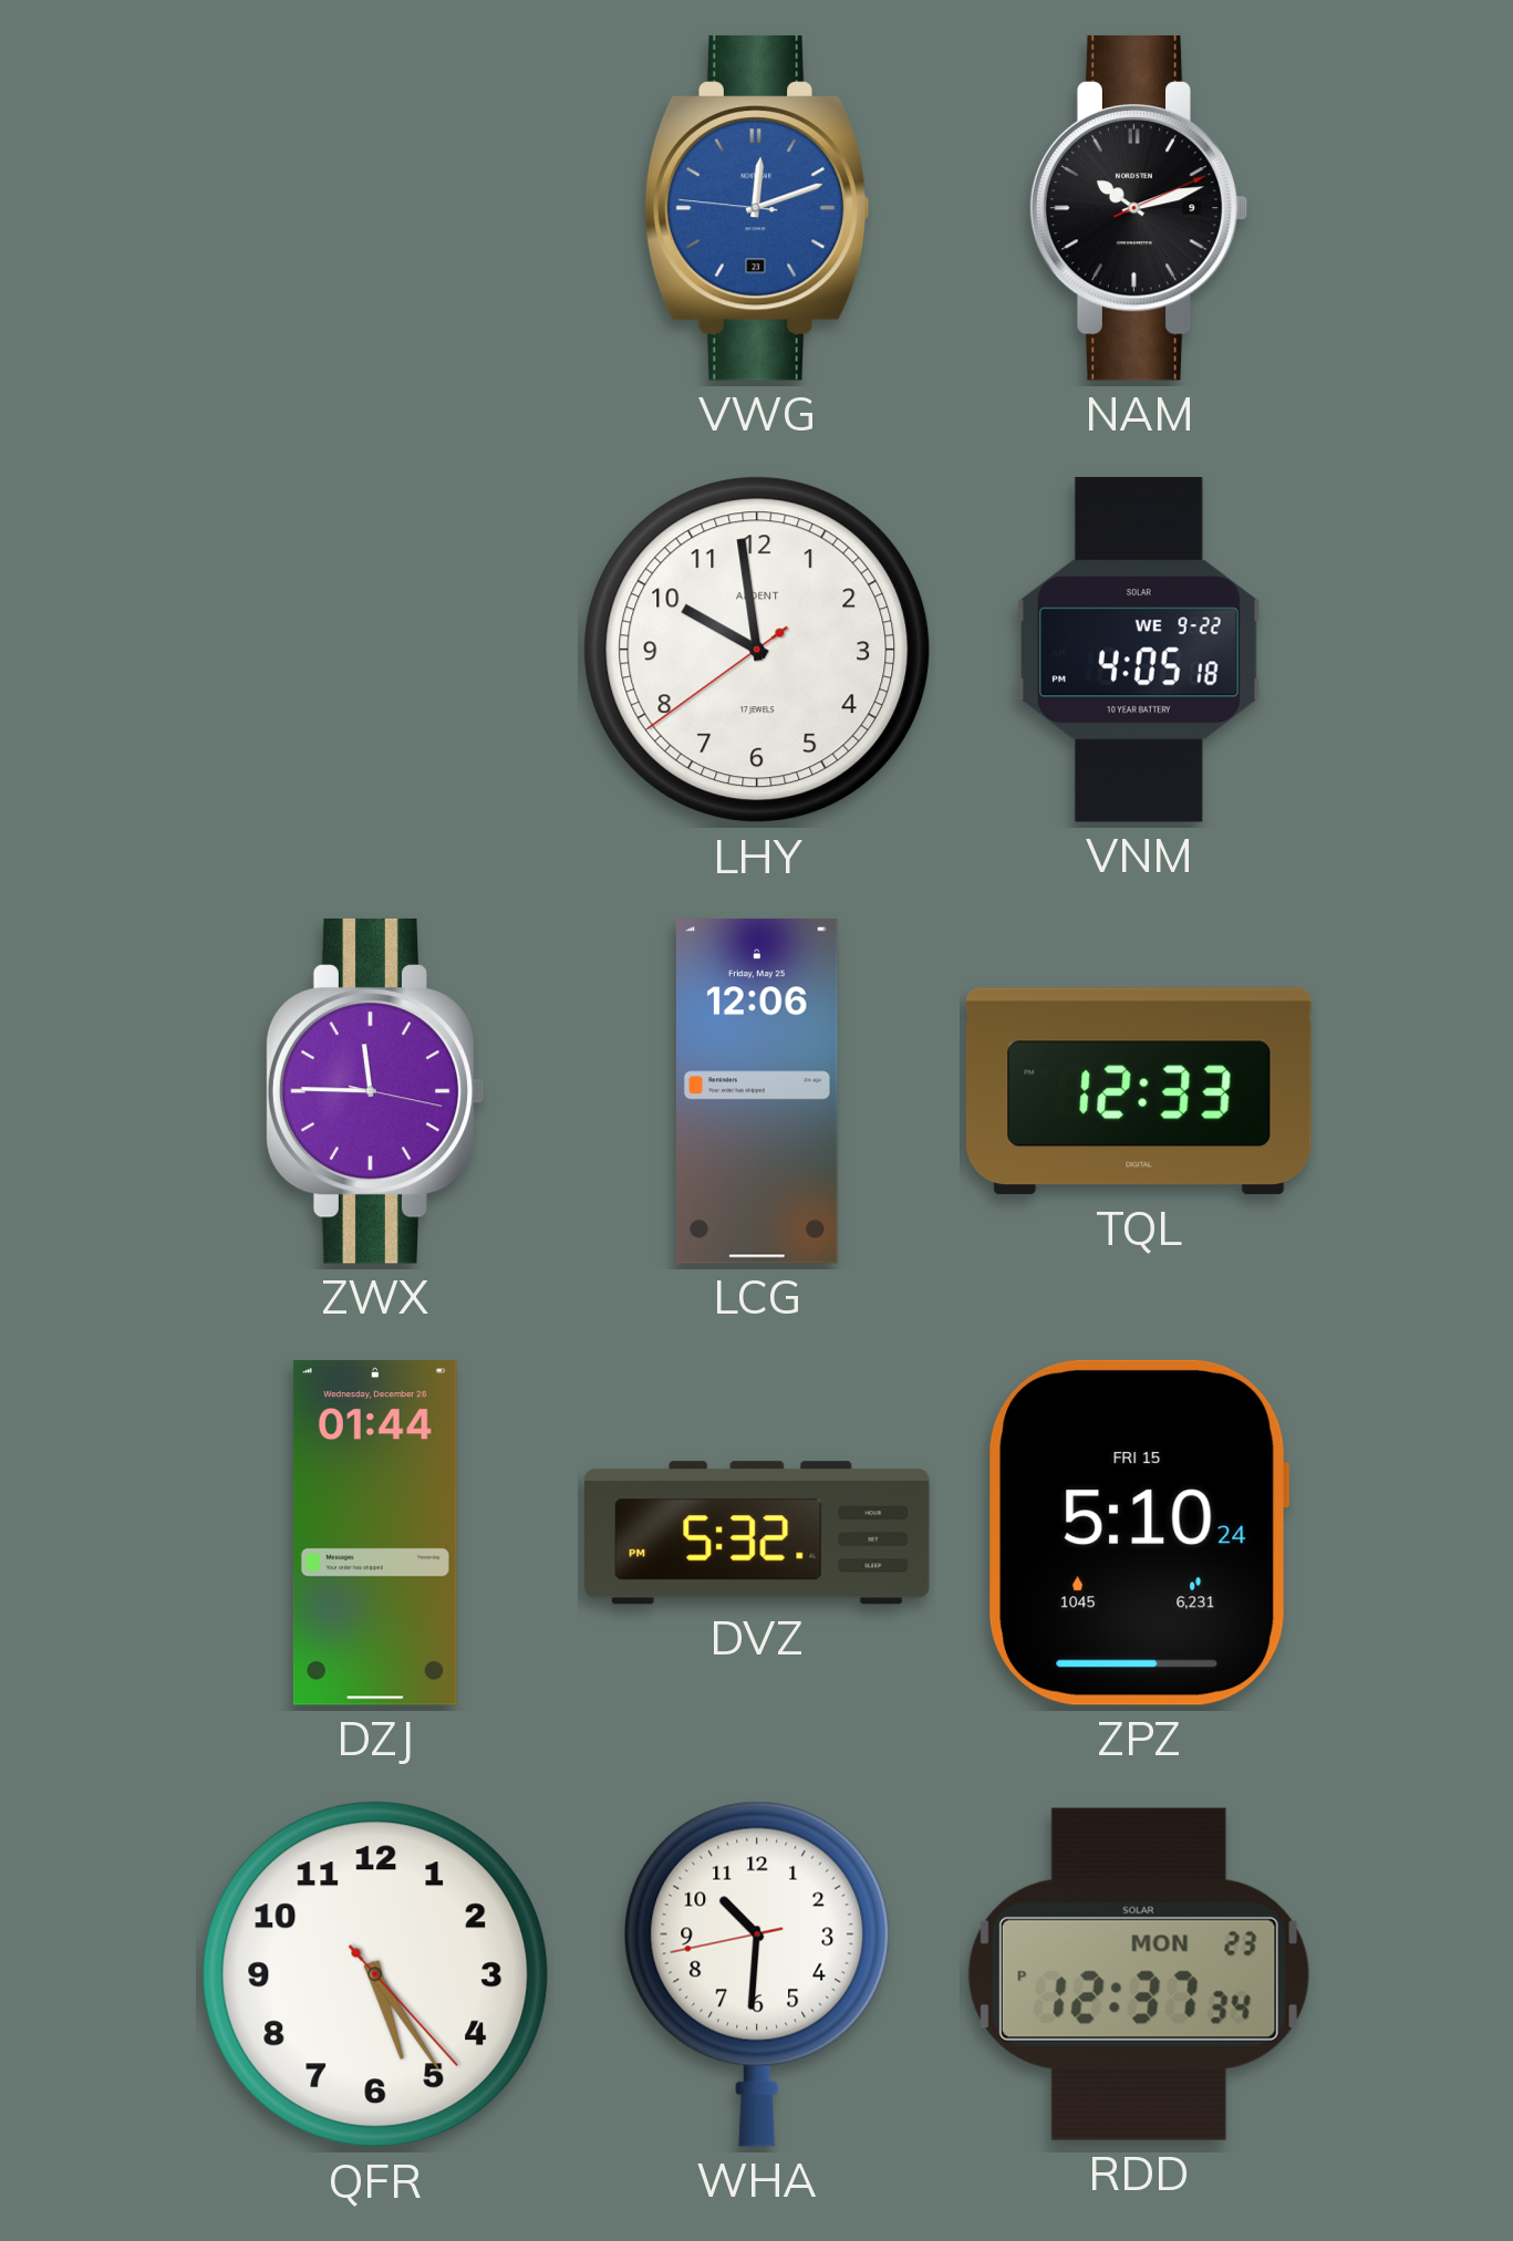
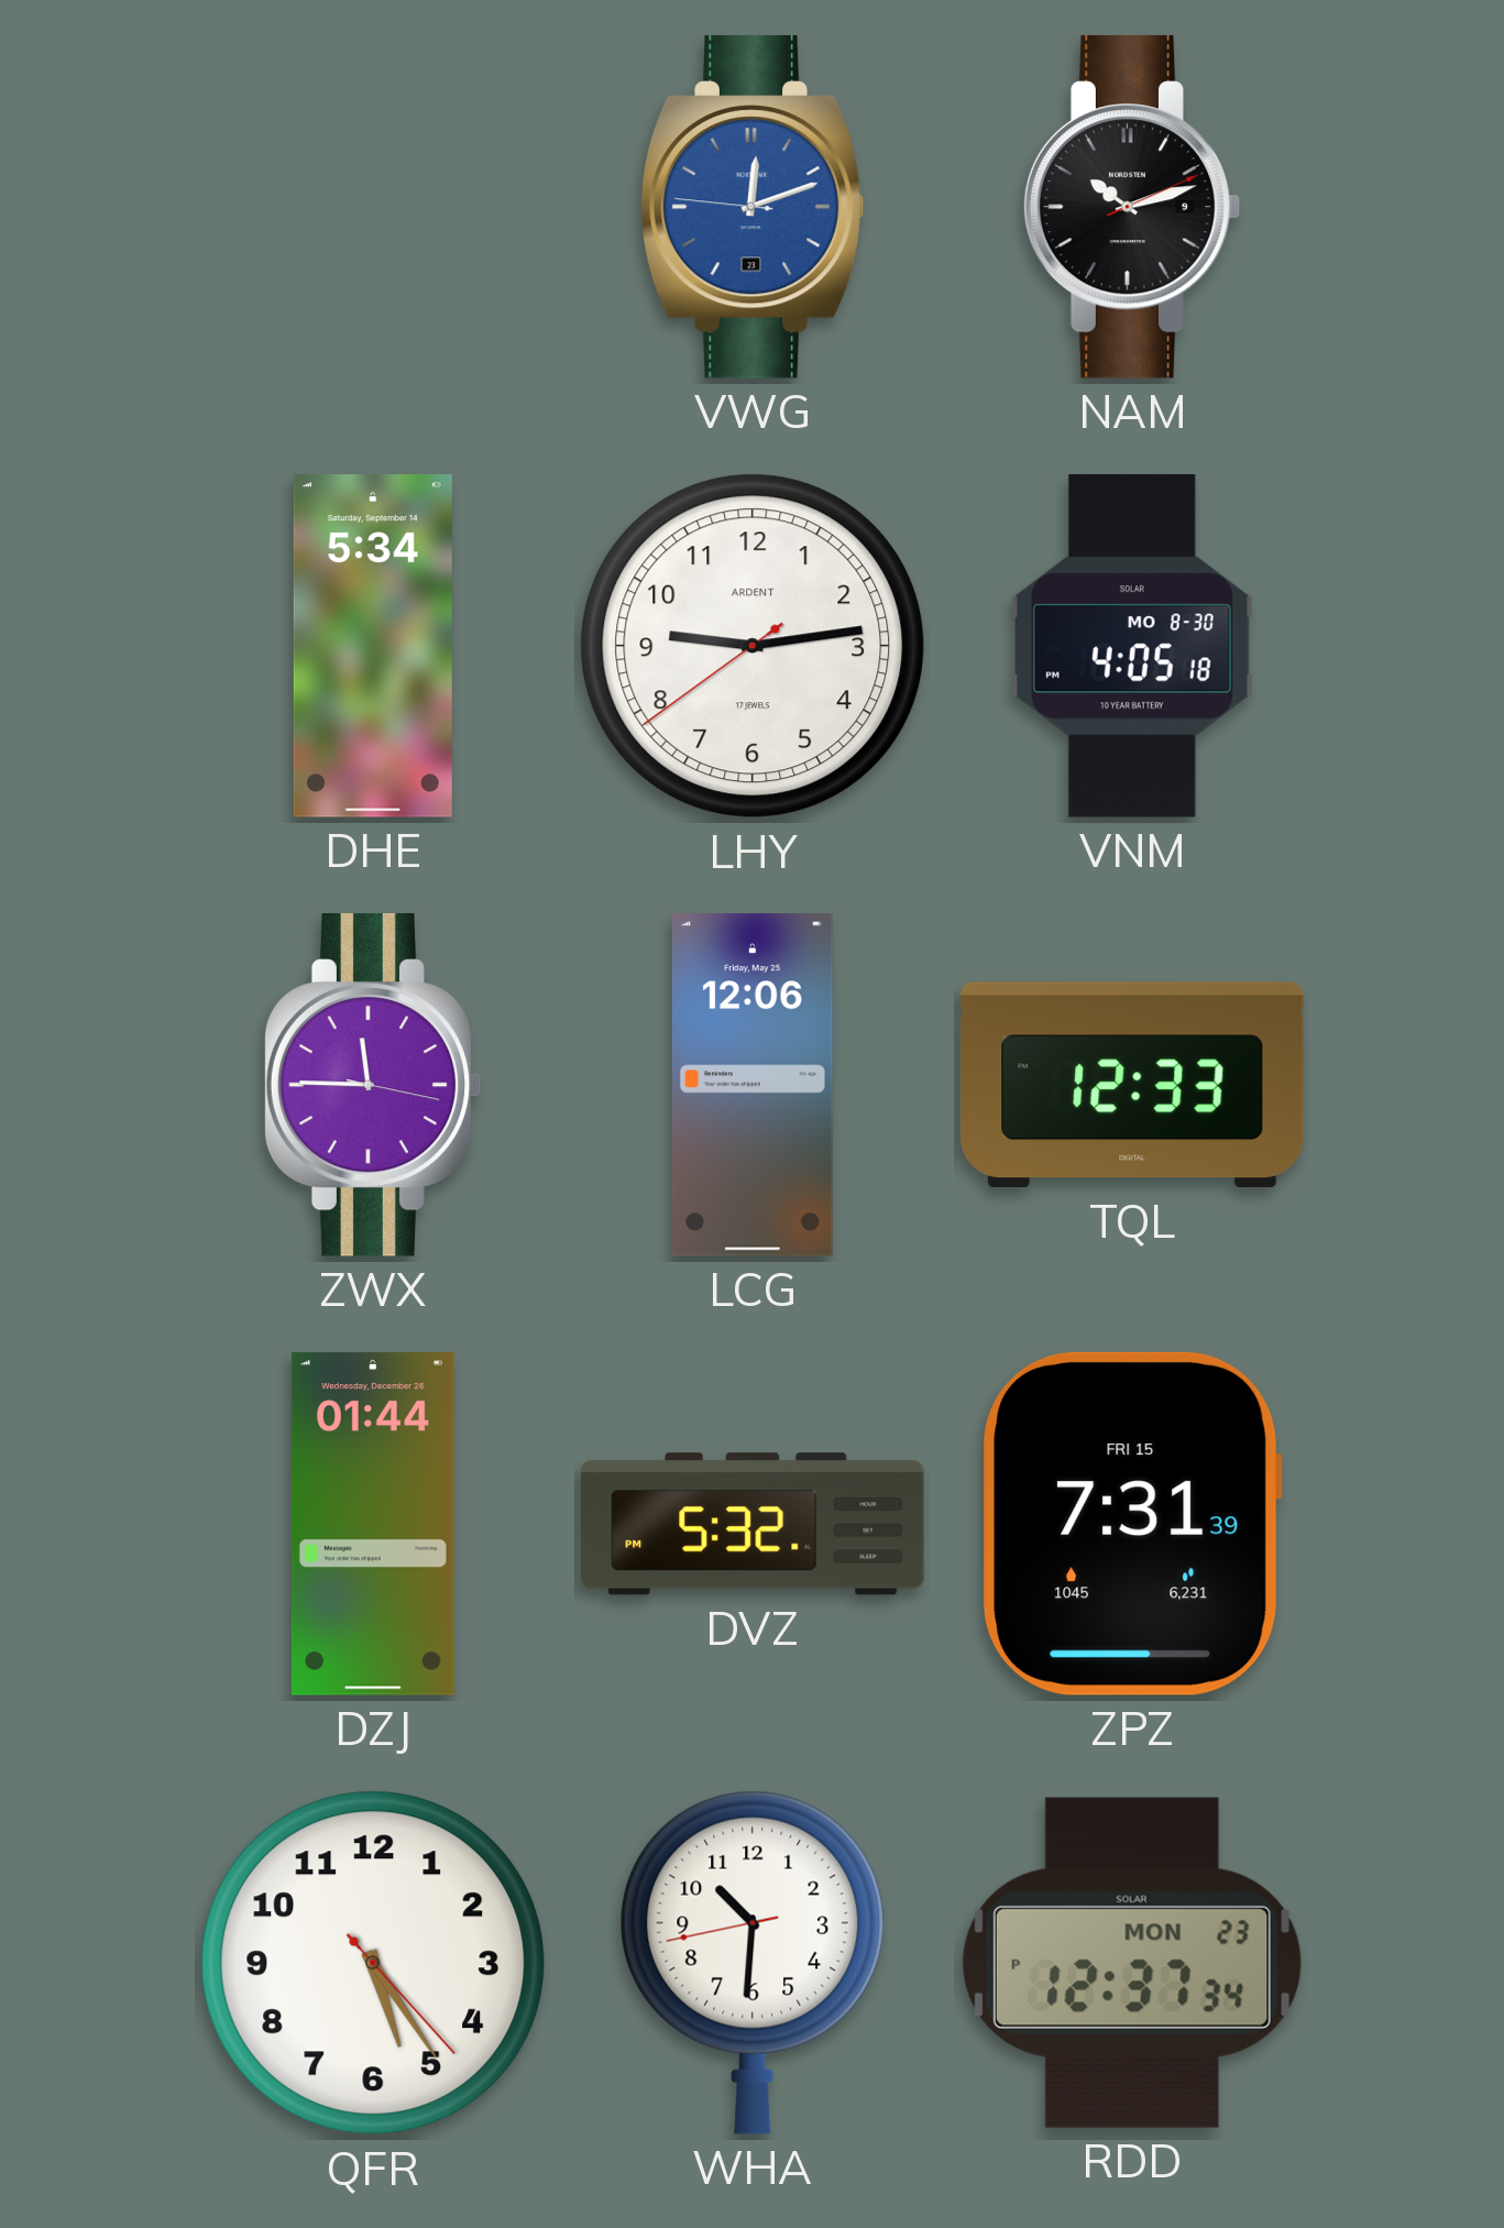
DHE: none -> 5:34
LHY: 9:58 -> 9:13
VNM date: WE 9-22 -> MO 8-30
ZPZ: 5:10 -> 7:31
